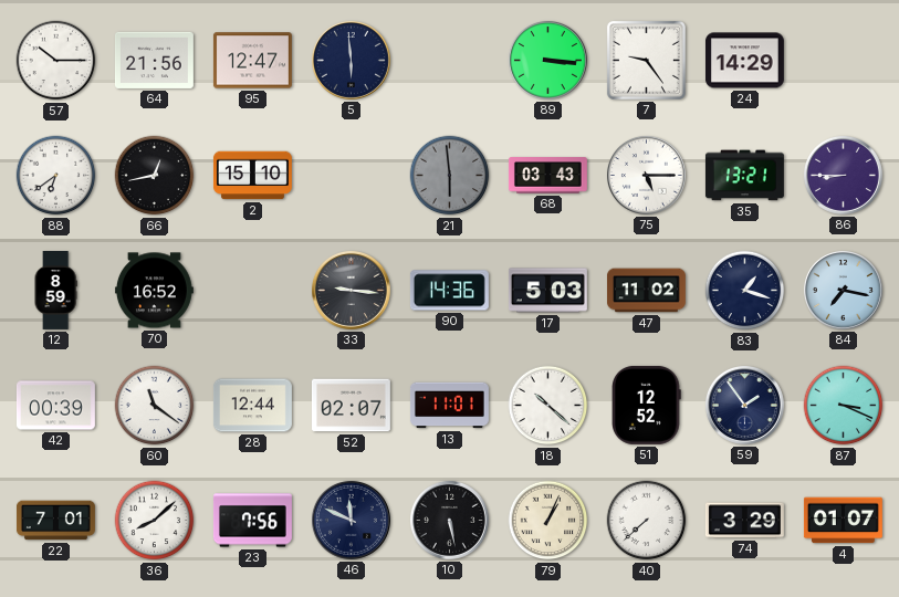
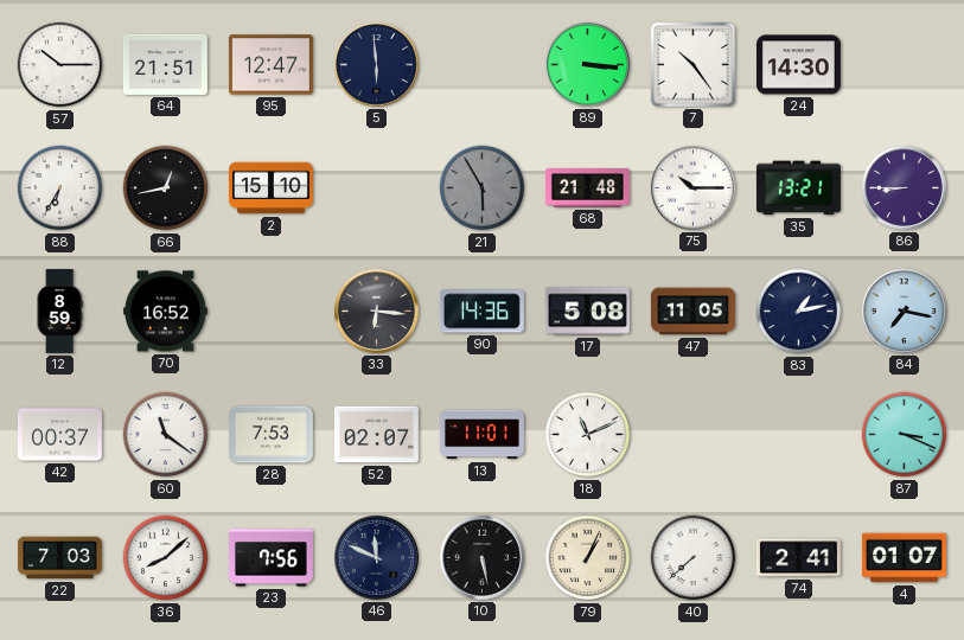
64: 21:56 -> 21:51
7: 9:24 -> 10:24
24: 14:29 -> 14:30
88: 6:39 -> 6:35
21: 5:59 -> 5:55
68: 03:43 -> 21:48
75: 5:15 -> 10:15
33: 9:16 -> 6:16
17: 5:03 -> 5:08
47: 11:02 -> 11:05
83: 1:18 -> 1:13
42: 00:39 -> 00:37
28: 12:44 -> 7:53
18: 10:22 -> 11:11
51: 12:52 -> none
59: 1:54 -> none
22: 7:01 -> 7:03
74: 3:29 -> 2:41
